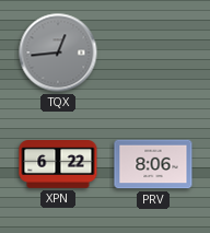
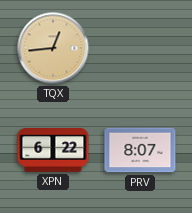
TQX dial: grey -> champagne
PRV: 8:06 -> 8:07
